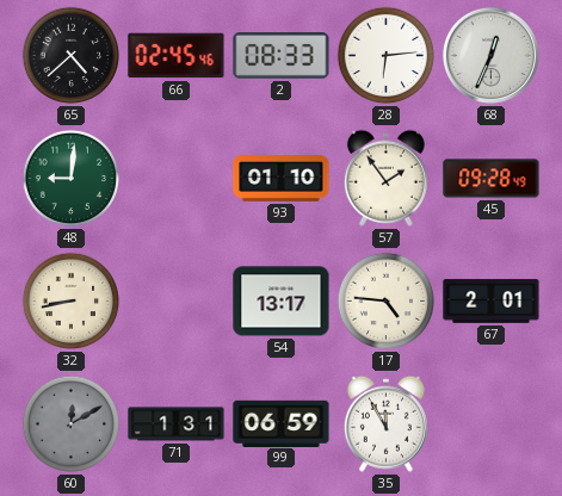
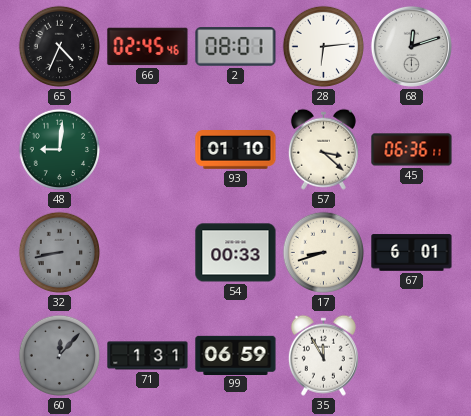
65: 4:38 -> 4:34
2: 08:33 -> 08:01
68: 12:34 -> 12:12
57: 1:54 -> 3:22
45: 09:28 -> 06:36
32 dial: cream -> grey
54: 13:17 -> 00:33
17: 4:46 -> 8:42
67: 2:01 -> 6:01
60: 12:10 -> 12:07
